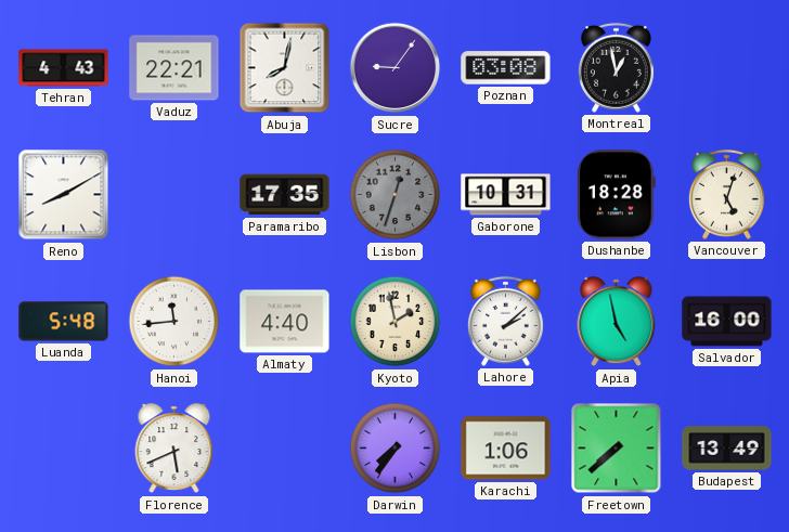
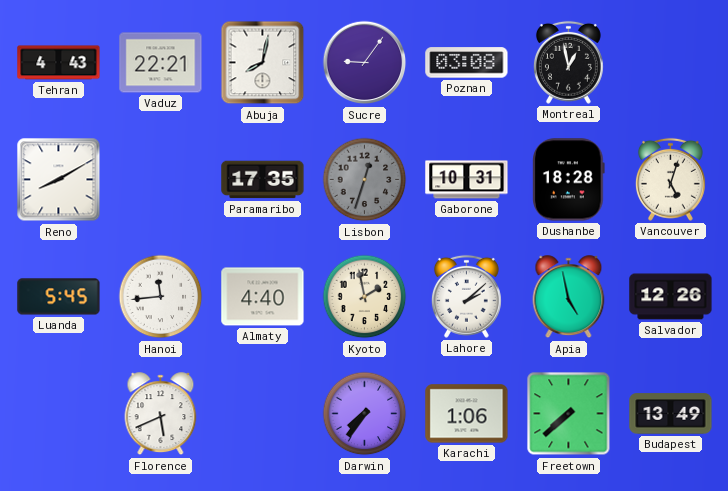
Luanda: 5:48 -> 5:45
Salvador: 16:00 -> 12:26
